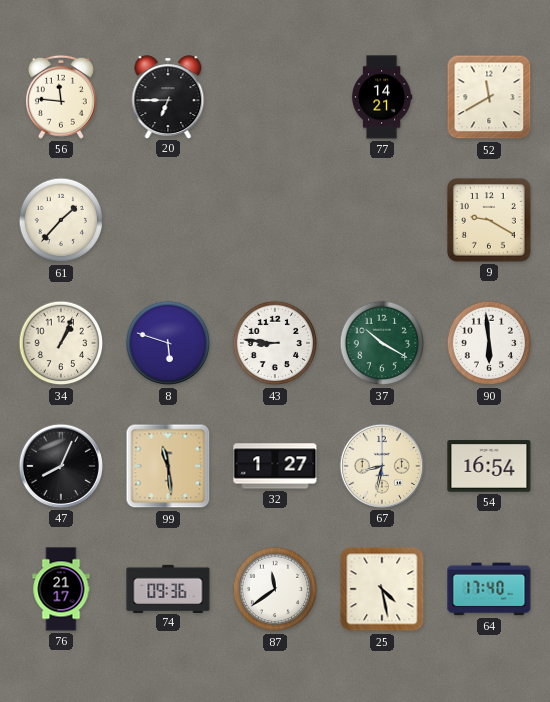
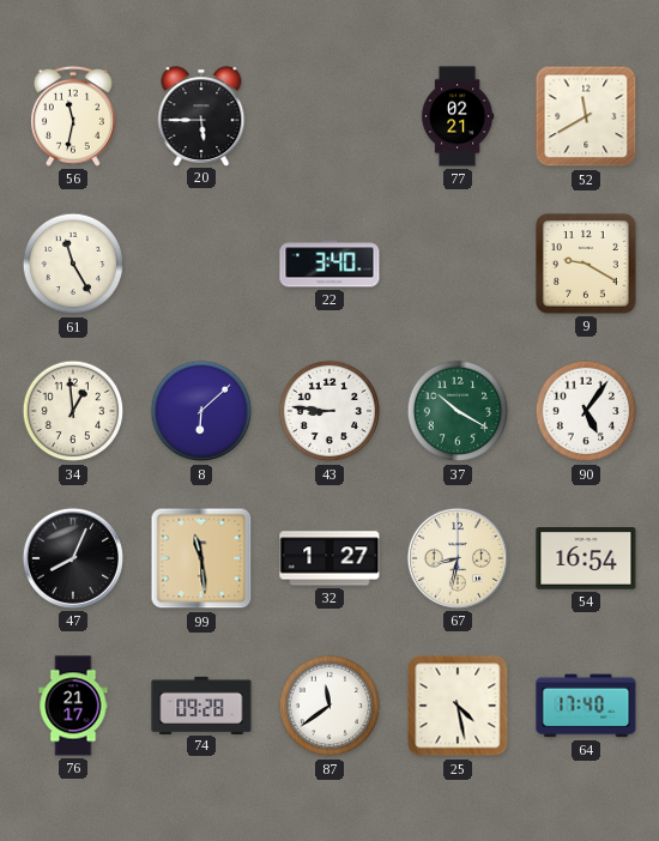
56: 11:46 -> 11:32
20: 6:45 -> 5:45
77: 14:21 -> 02:21
61: 1:37 -> 11:25
22: none -> 3:40
34: 1:04 -> 12:59
8: 5:48 -> 6:08
90: 5:59 -> 5:06
74: 09:36 -> 09:28
